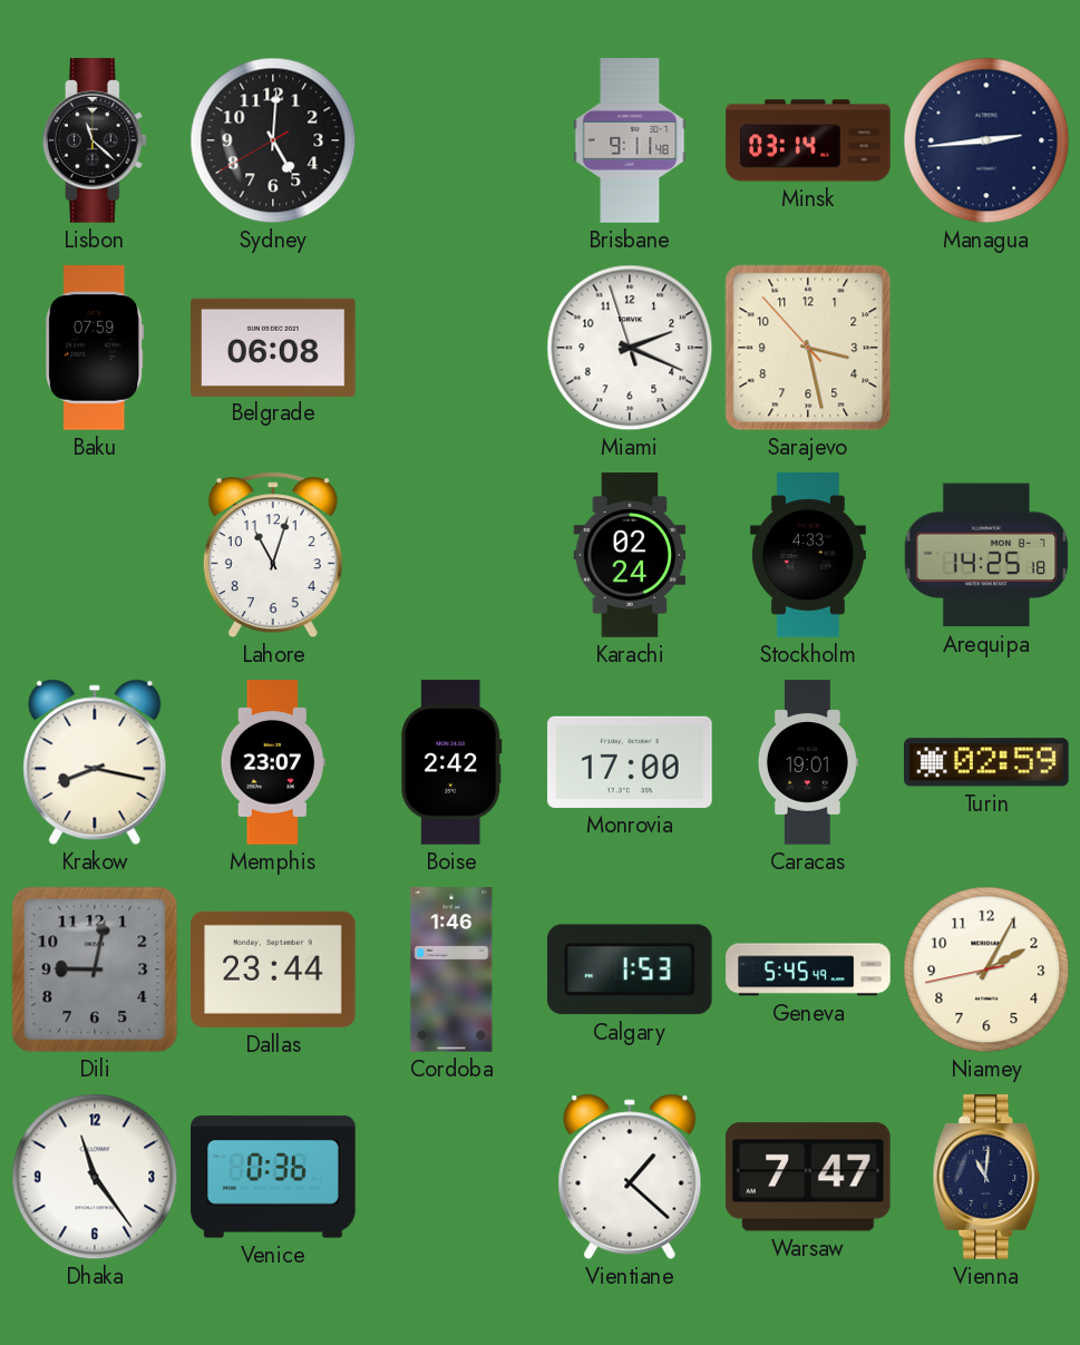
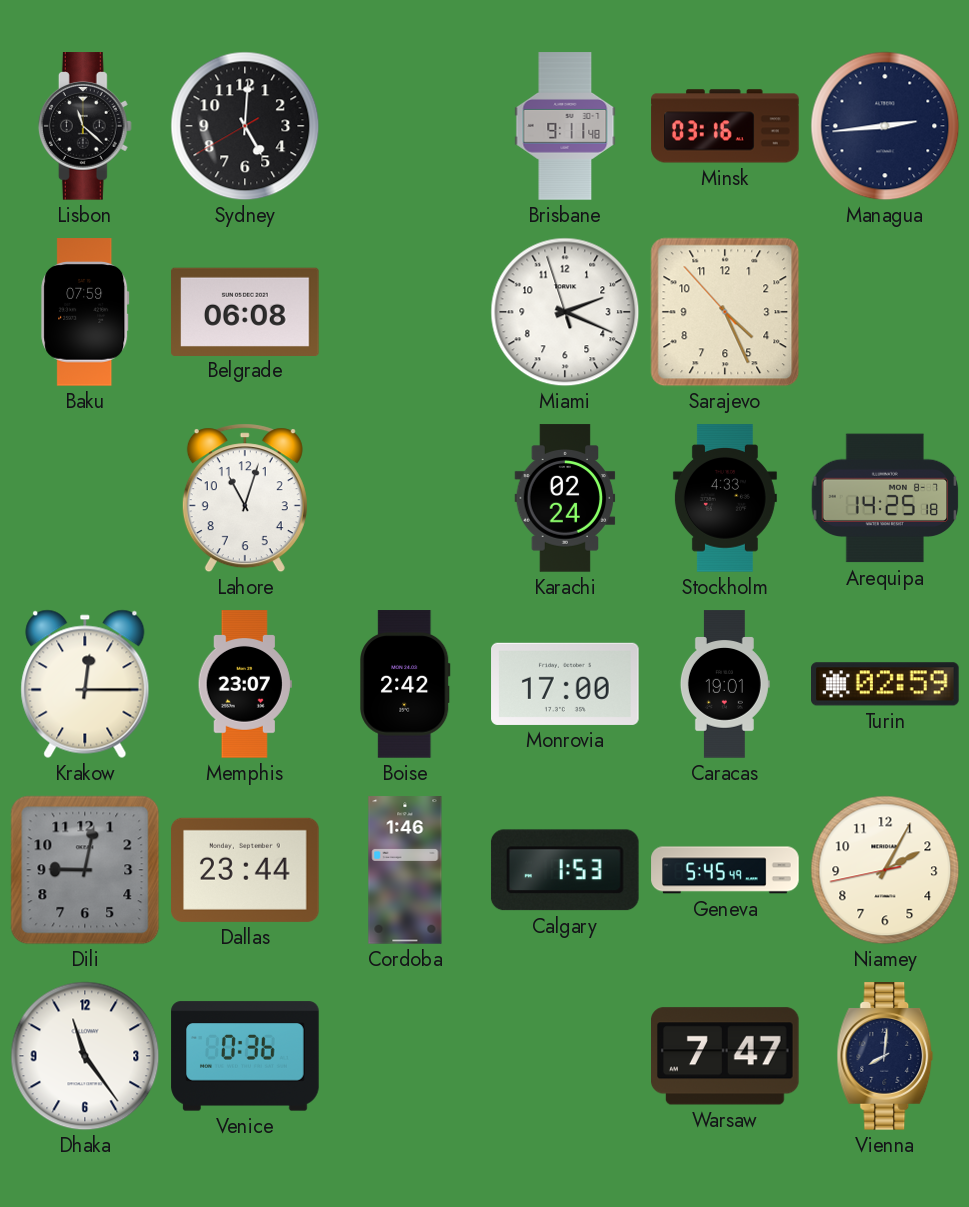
Minsk: 03:14 -> 03:16
Sarajevo: 3:27 -> 4:25
Krakow: 8:17 -> 12:15
Vientiane: 1:22 -> none
Vienna: 11:01 -> 8:01
